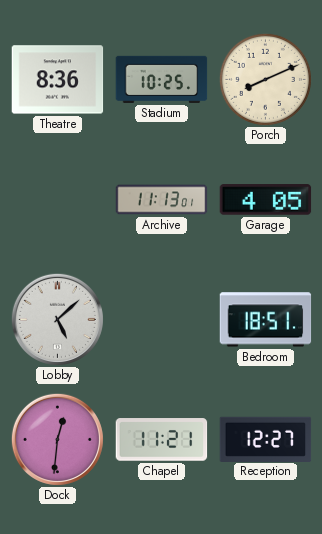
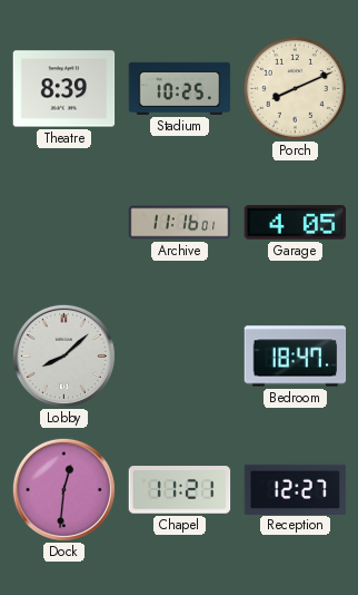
Theatre: 8:36 -> 8:39
Archive: 11:13 -> 11:16
Lobby: 5:08 -> 8:08
Bedroom: 18:51 -> 18:47
